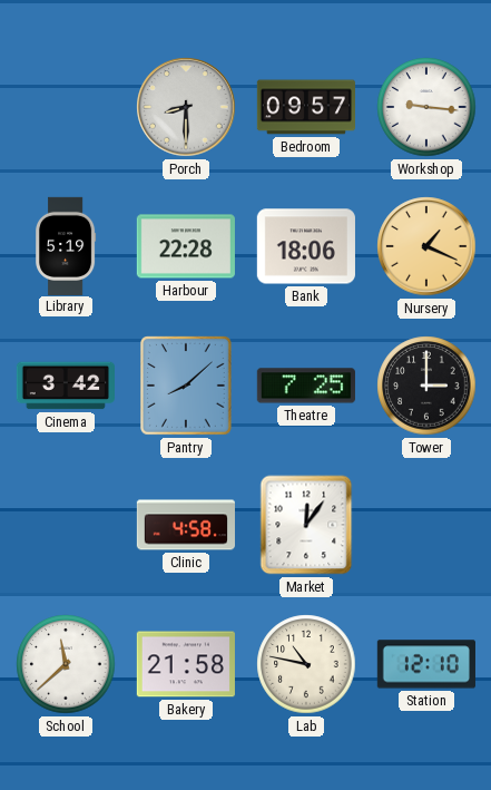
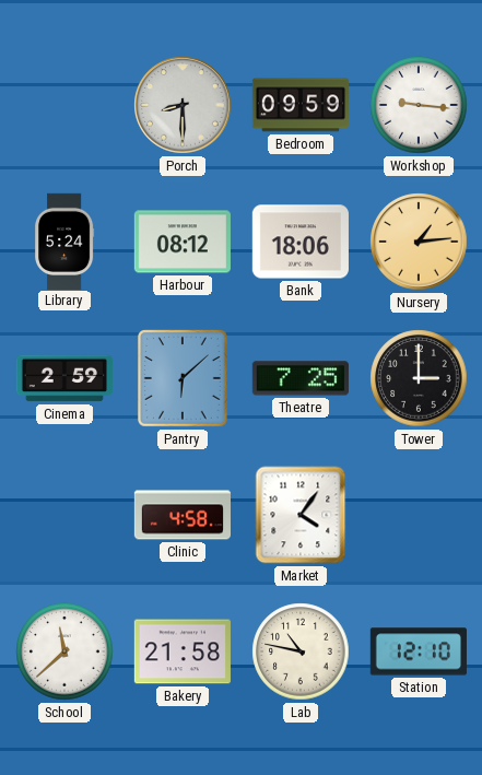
Bedroom: 09:57 -> 09:59
Library: 5:19 -> 5:24
Harbour: 22:28 -> 08:12
Nursery: 1:19 -> 1:14
Cinema: 3:42 -> 2:59
Pantry: 8:08 -> 6:08
Market: 12:06 -> 4:06
